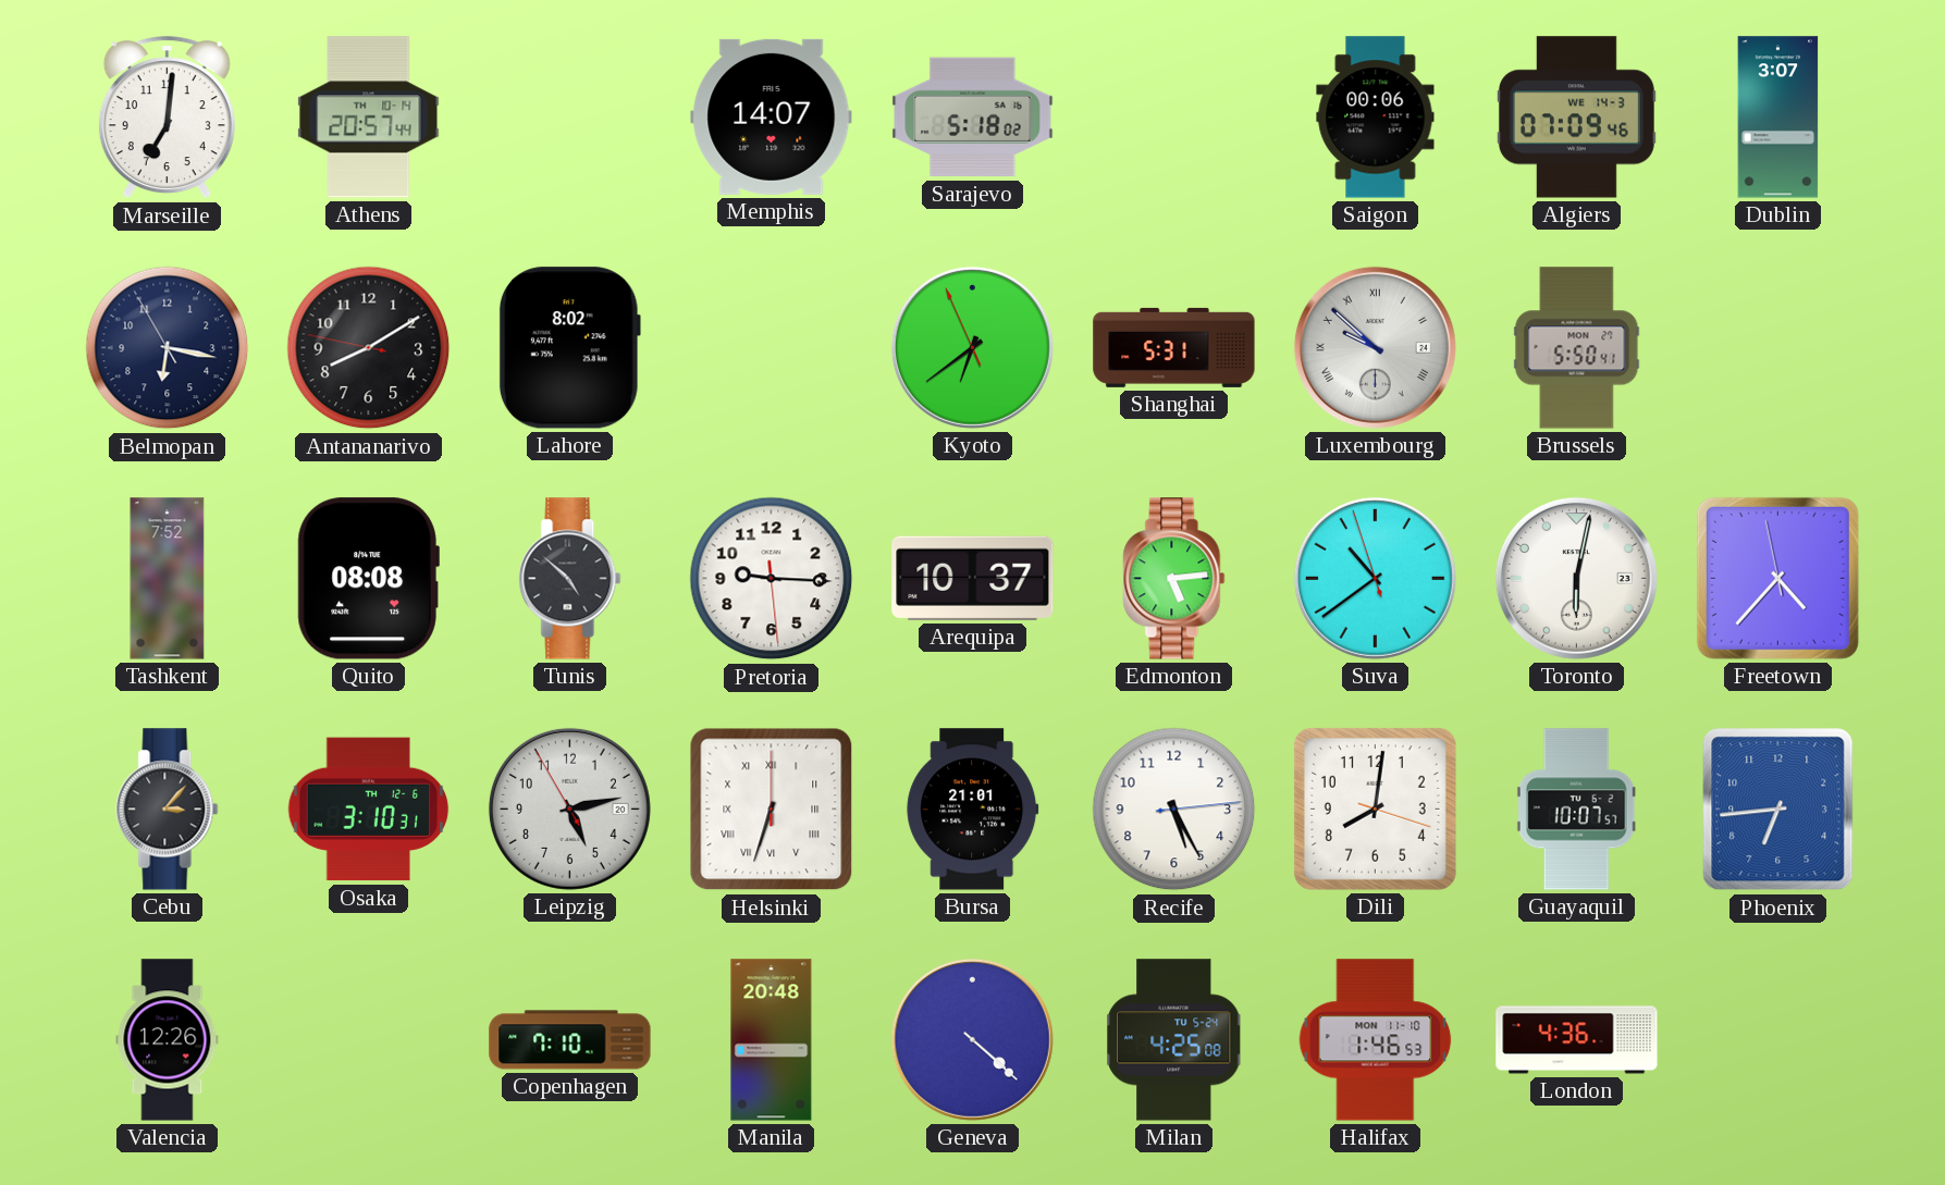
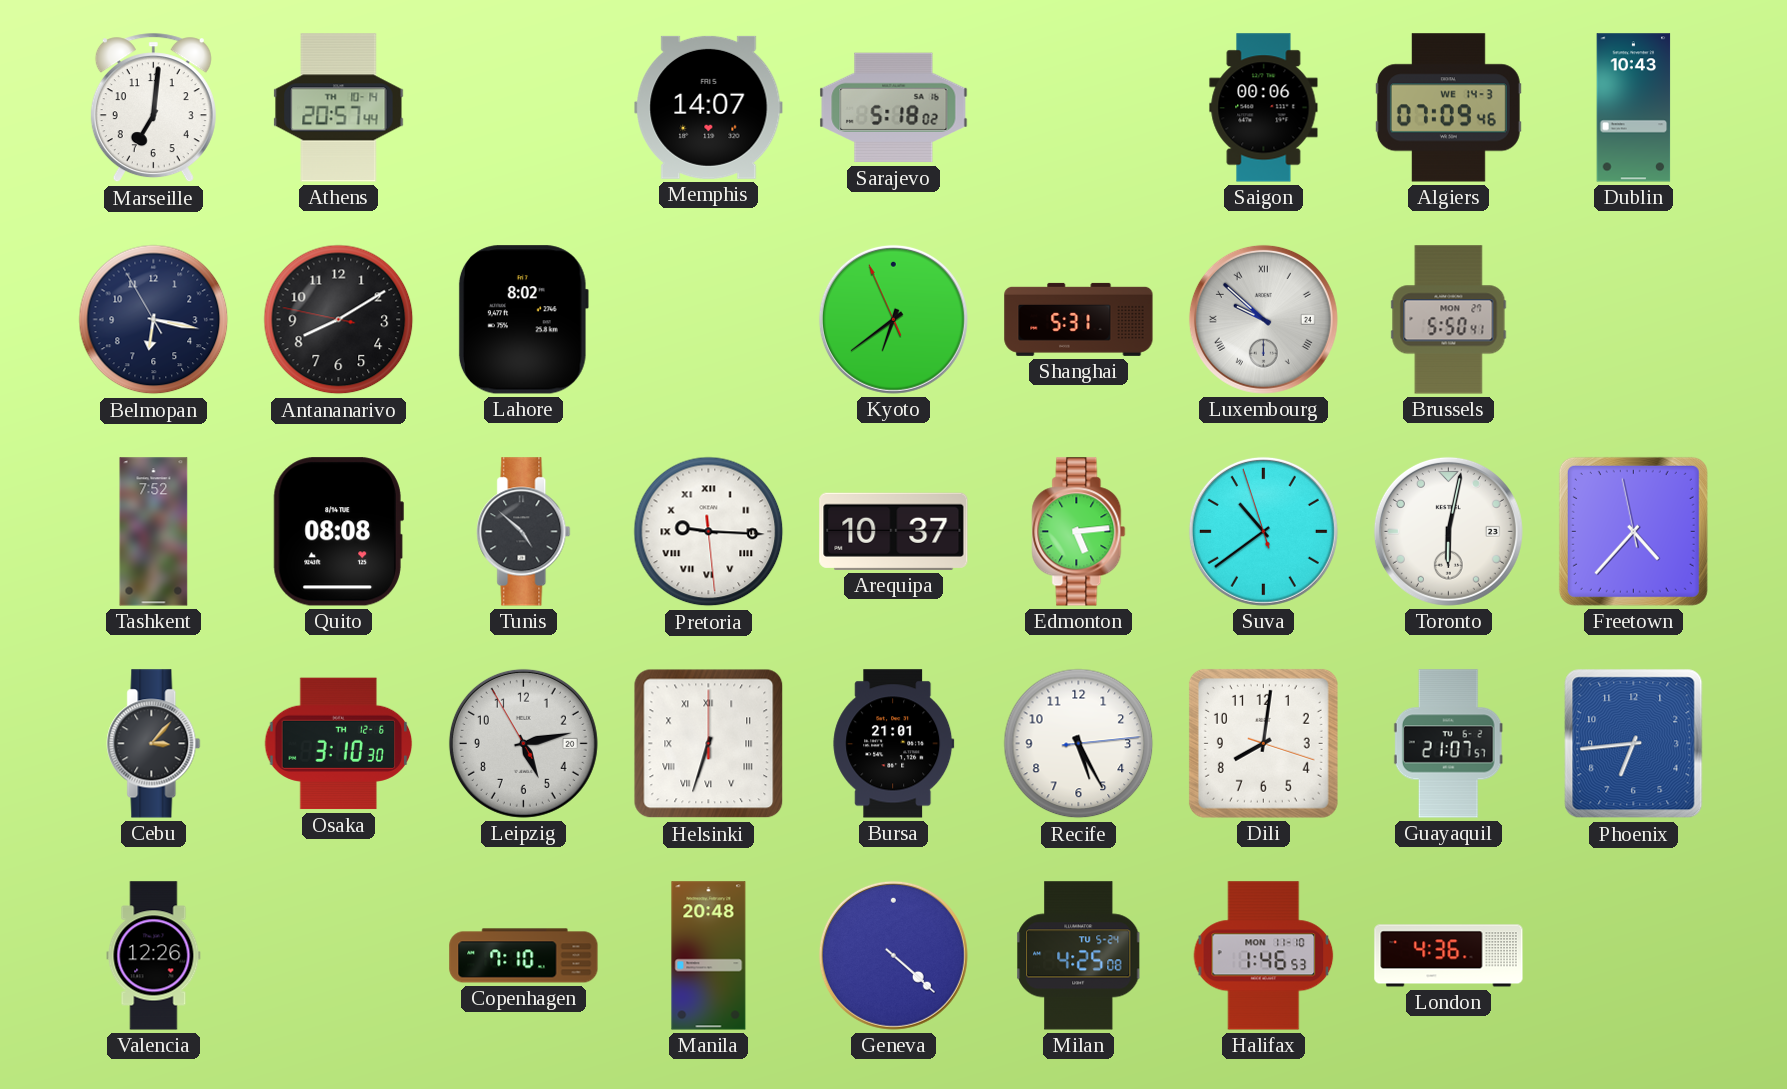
Dublin: 3:07 -> 10:43
Pretoria numerals: Arabic -> Roman
Osaka: 3:10:31 -> 3:10:30
Guayaquil: 10:07 -> 21:07
